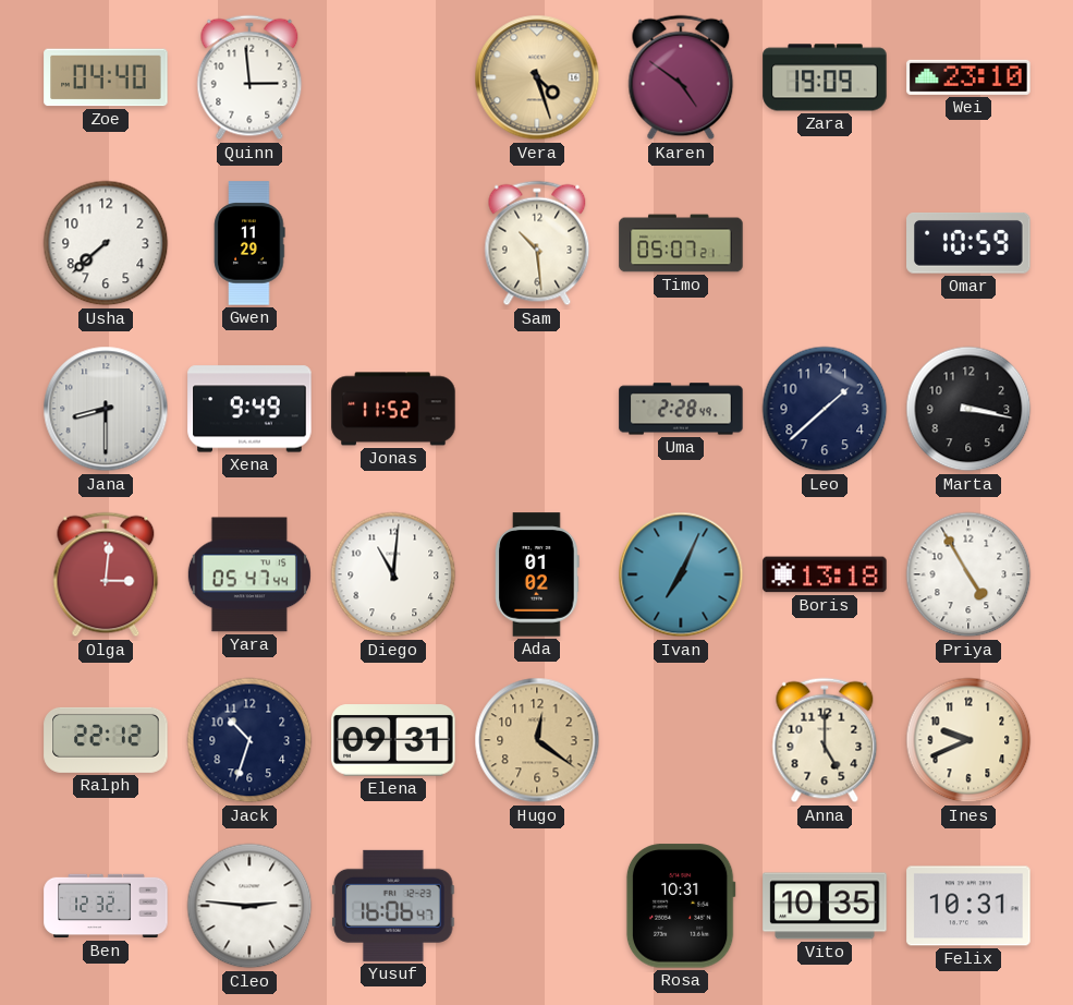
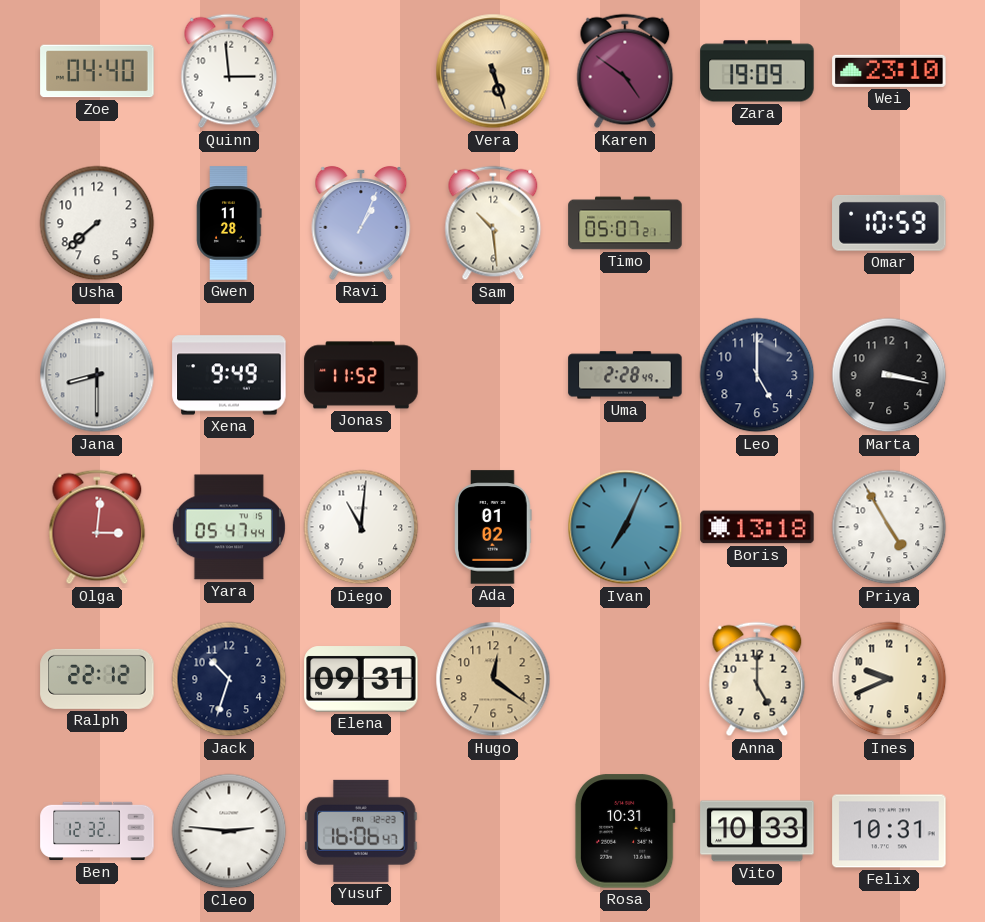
Vera: 4:27 -> 5:27
Gwen: 11:29 -> 11:28
Ravi: none -> 1:04
Leo: 1:38 -> 5:00
Vito: 10:35 -> 10:33
